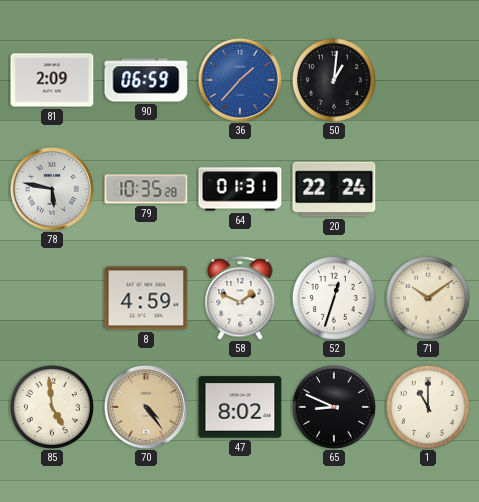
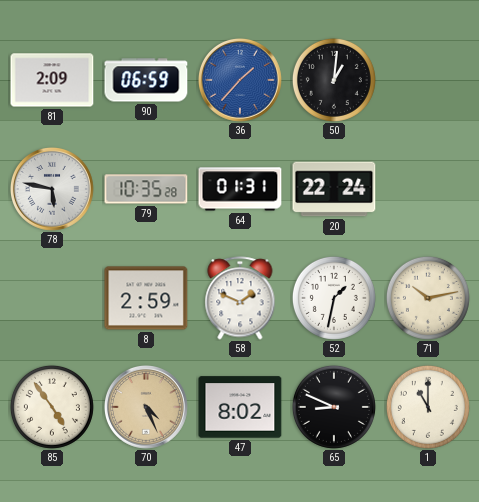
8: 4:59 -> 2:59
52: 12:33 -> 1:32
71: 10:09 -> 10:13
85: 4:59 -> 4:54
70: 4:24 -> 4:26
